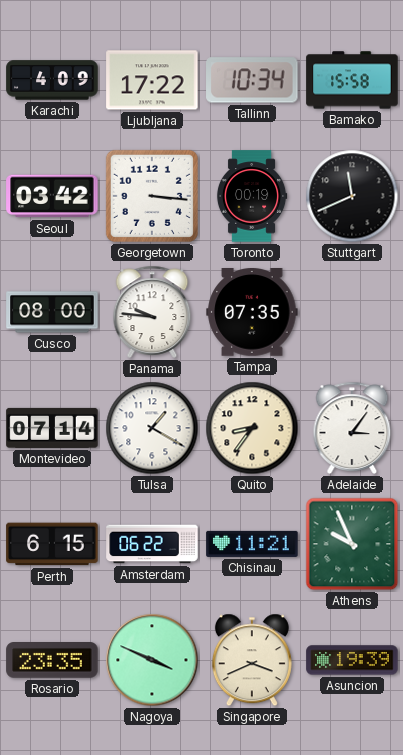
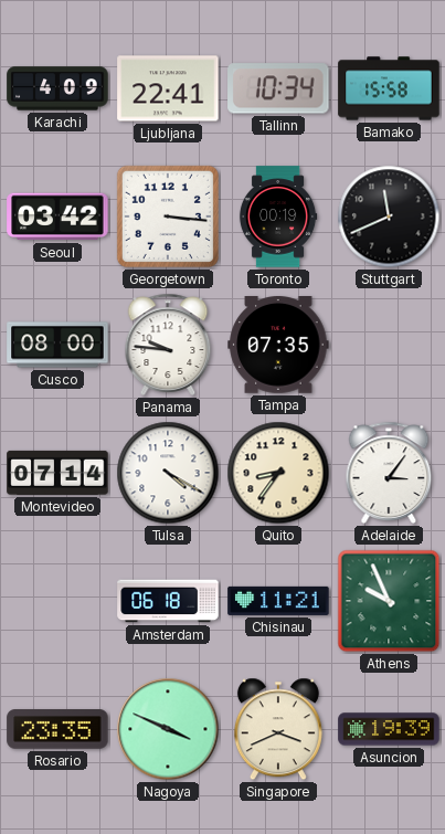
Ljubljana: 17:22 -> 22:41
Tulsa: 1:20 -> 4:20
Perth: 6:15 -> none
Amsterdam: 06:22 -> 06:18
